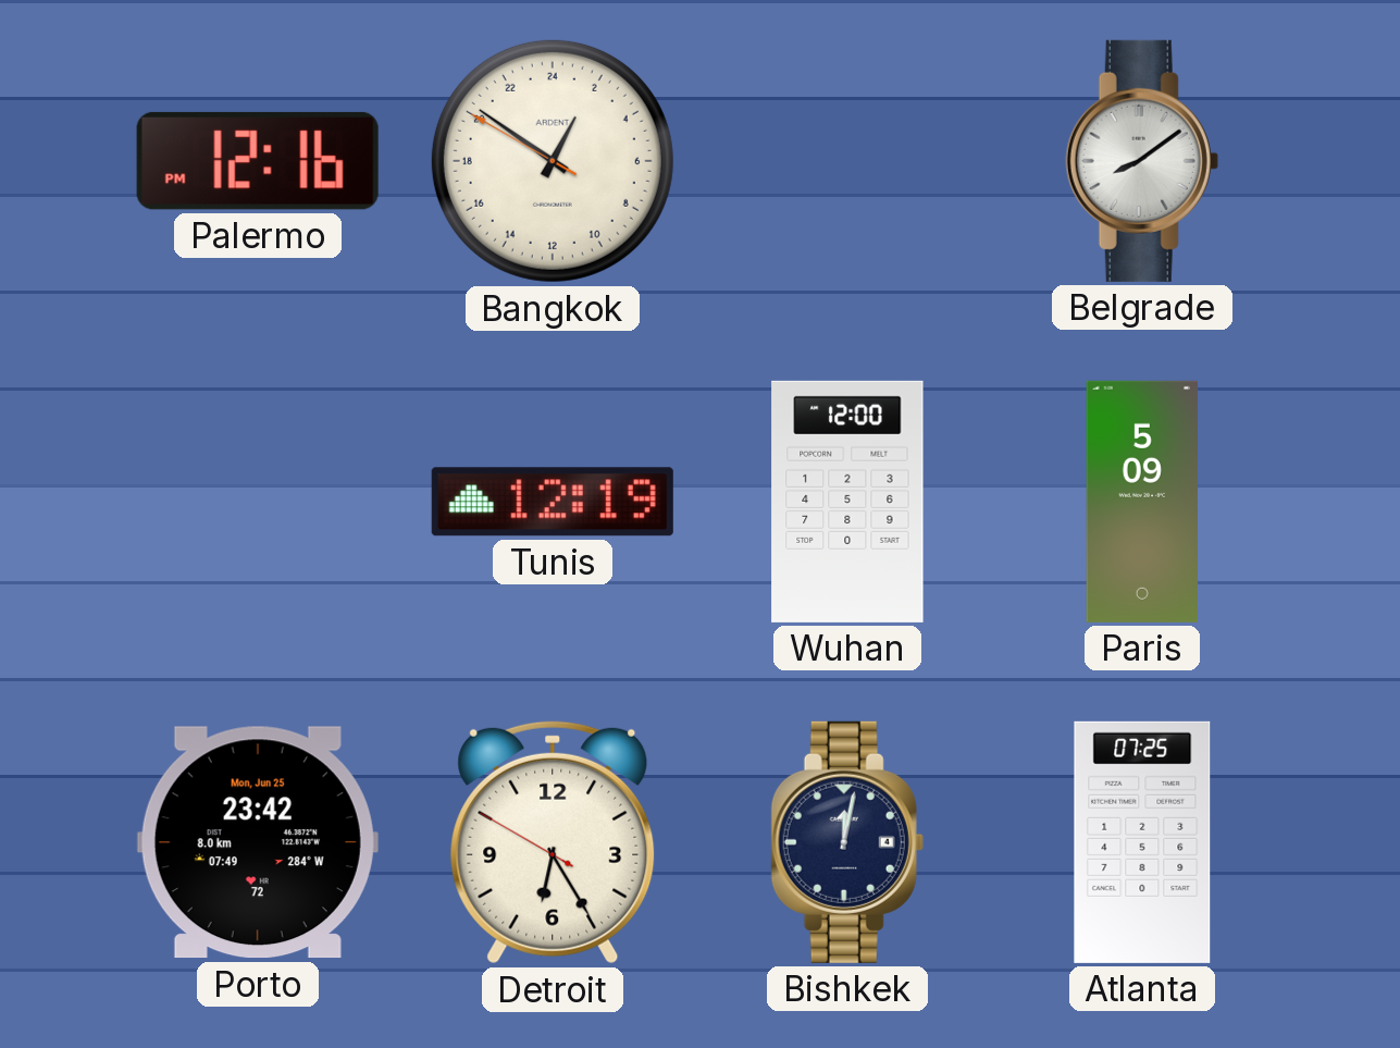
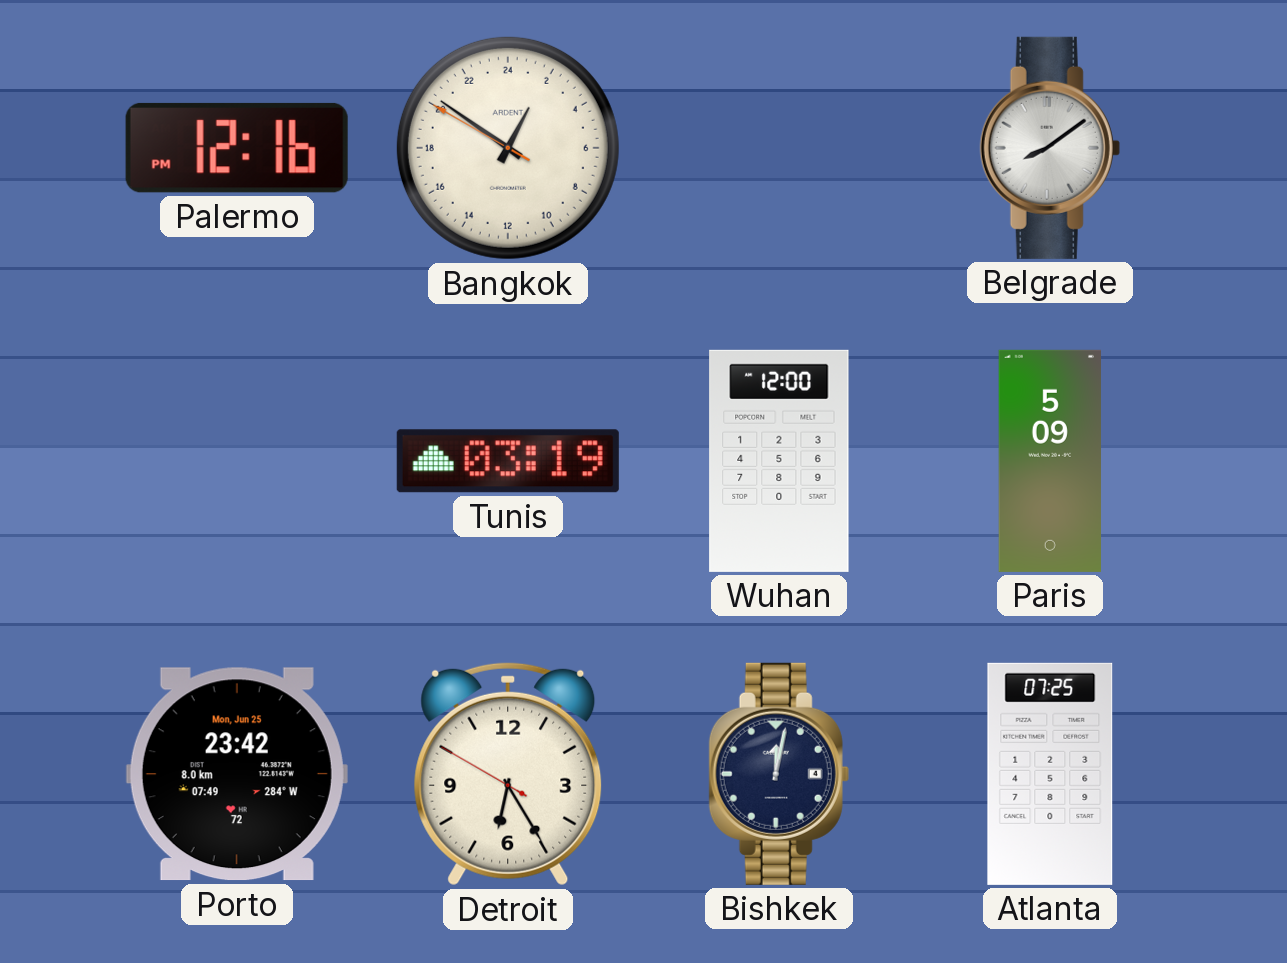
Tunis: 12:19 -> 03:19
